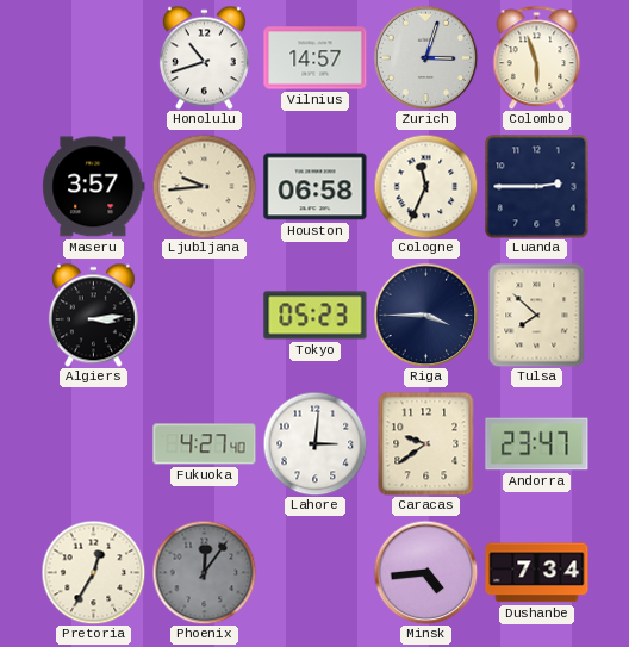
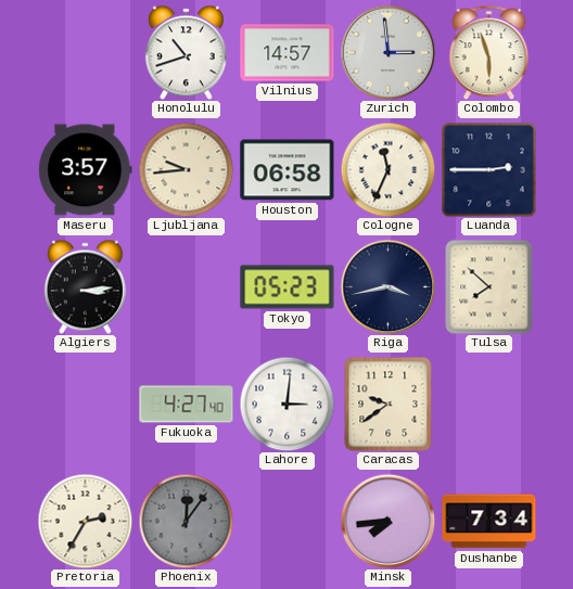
Zurich: 3:03 -> 2:59
Riga: 3:45 -> 3:43
Andorra: 23:47 -> none
Pretoria: 12:35 -> 2:35
Minsk: 4:44 -> 7:44
